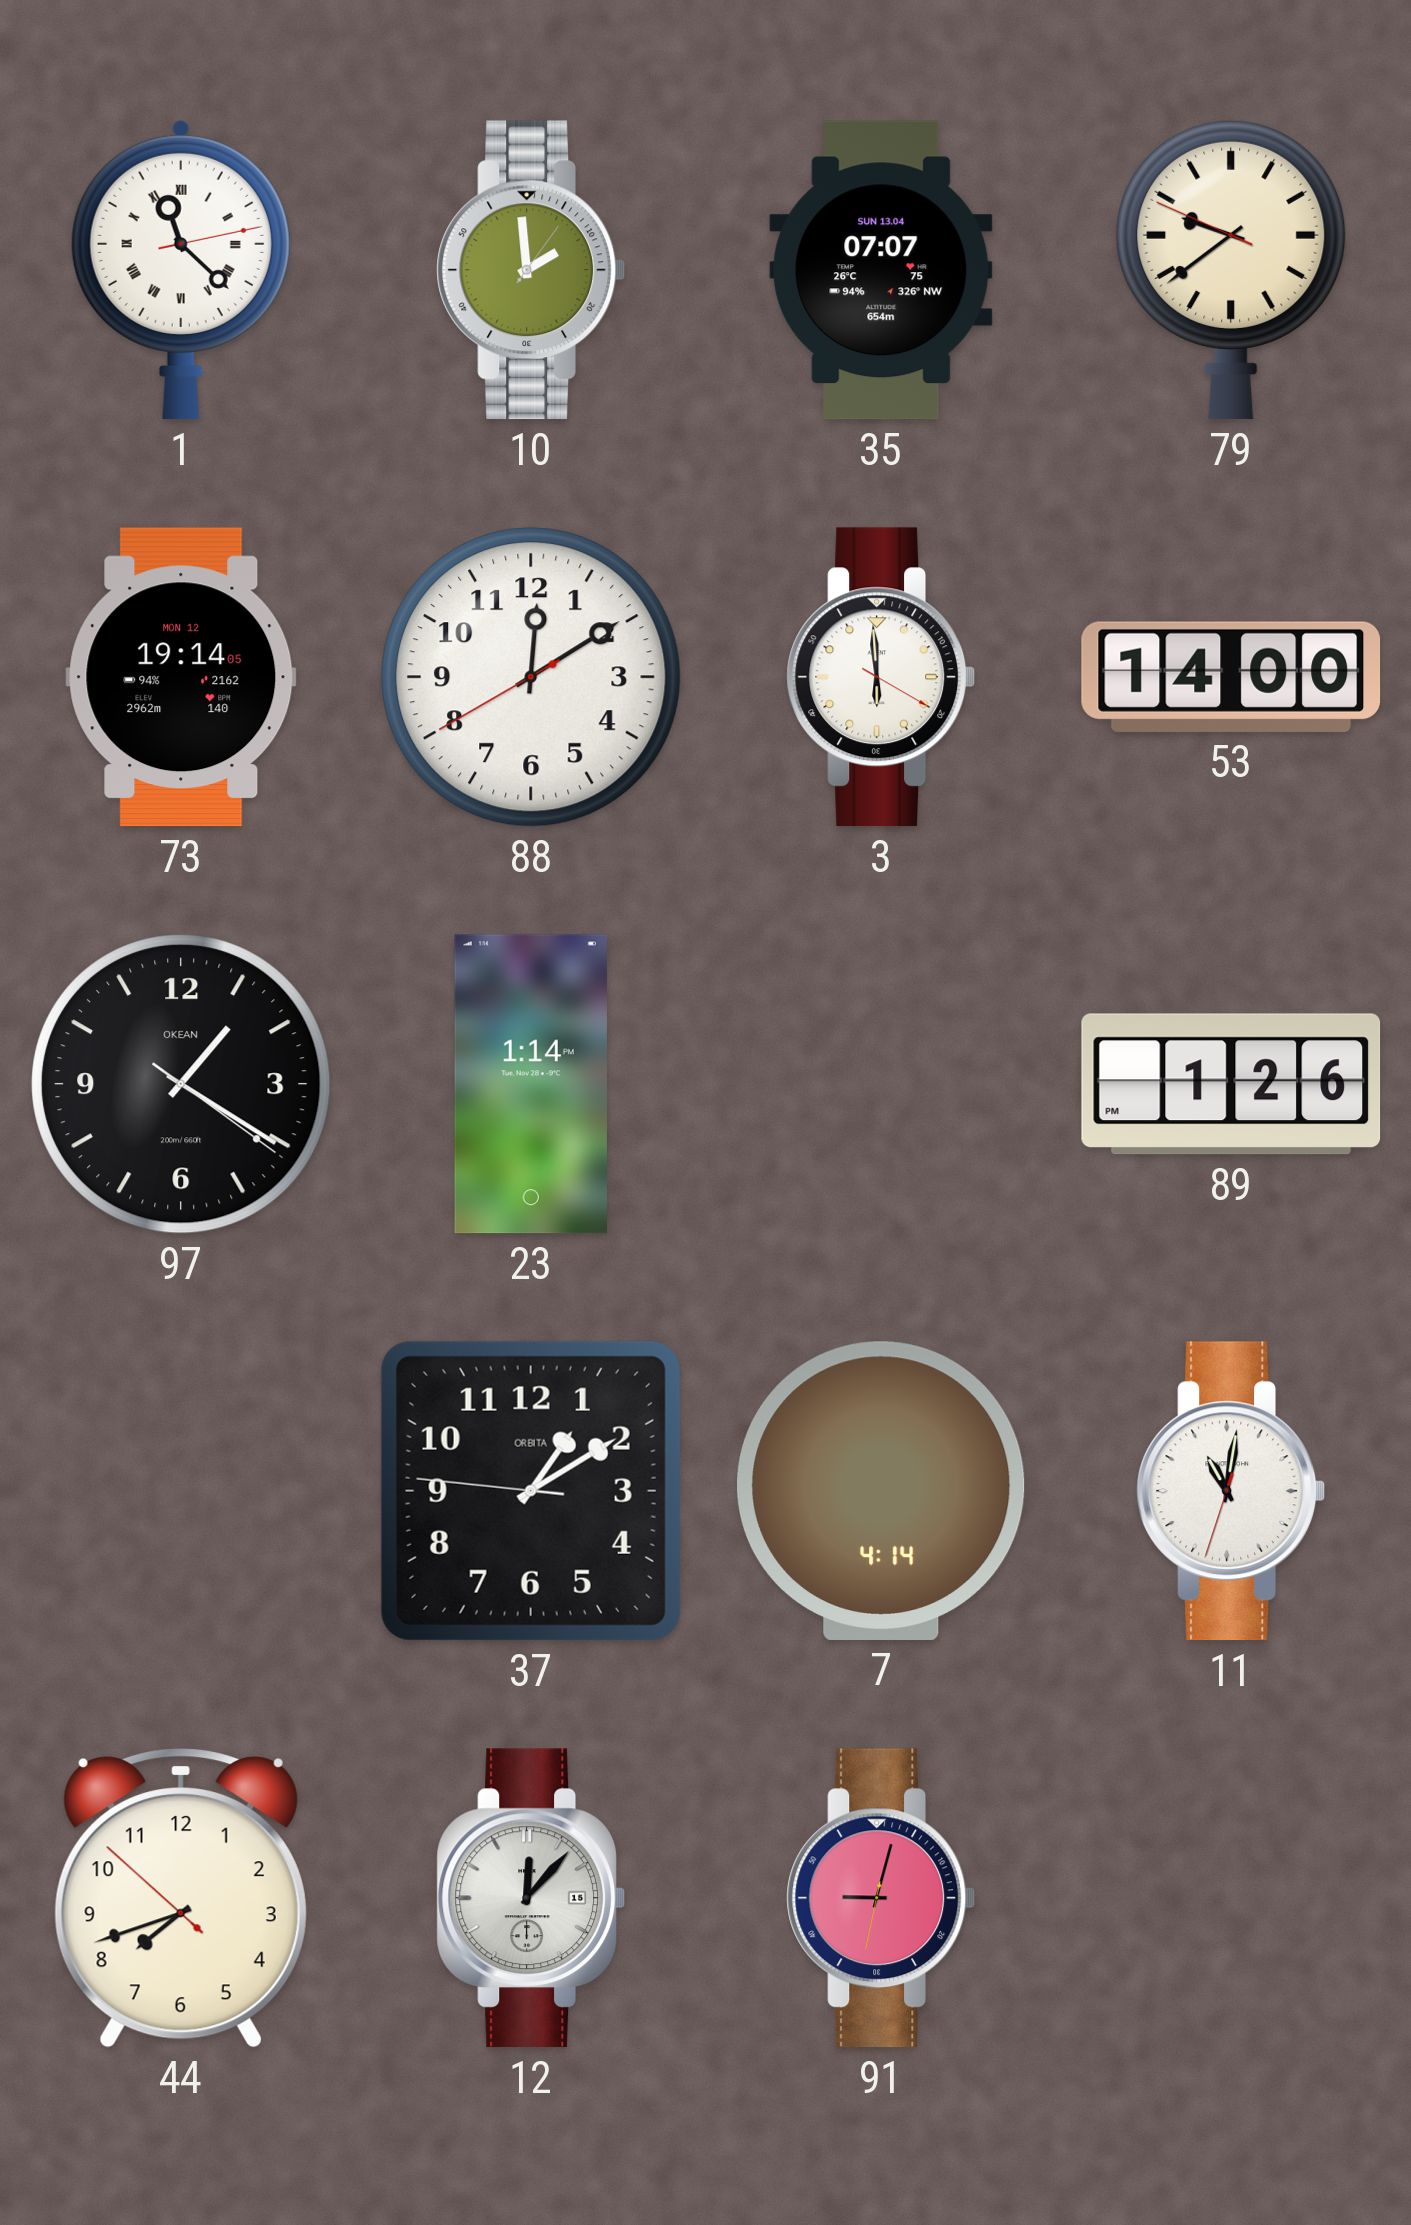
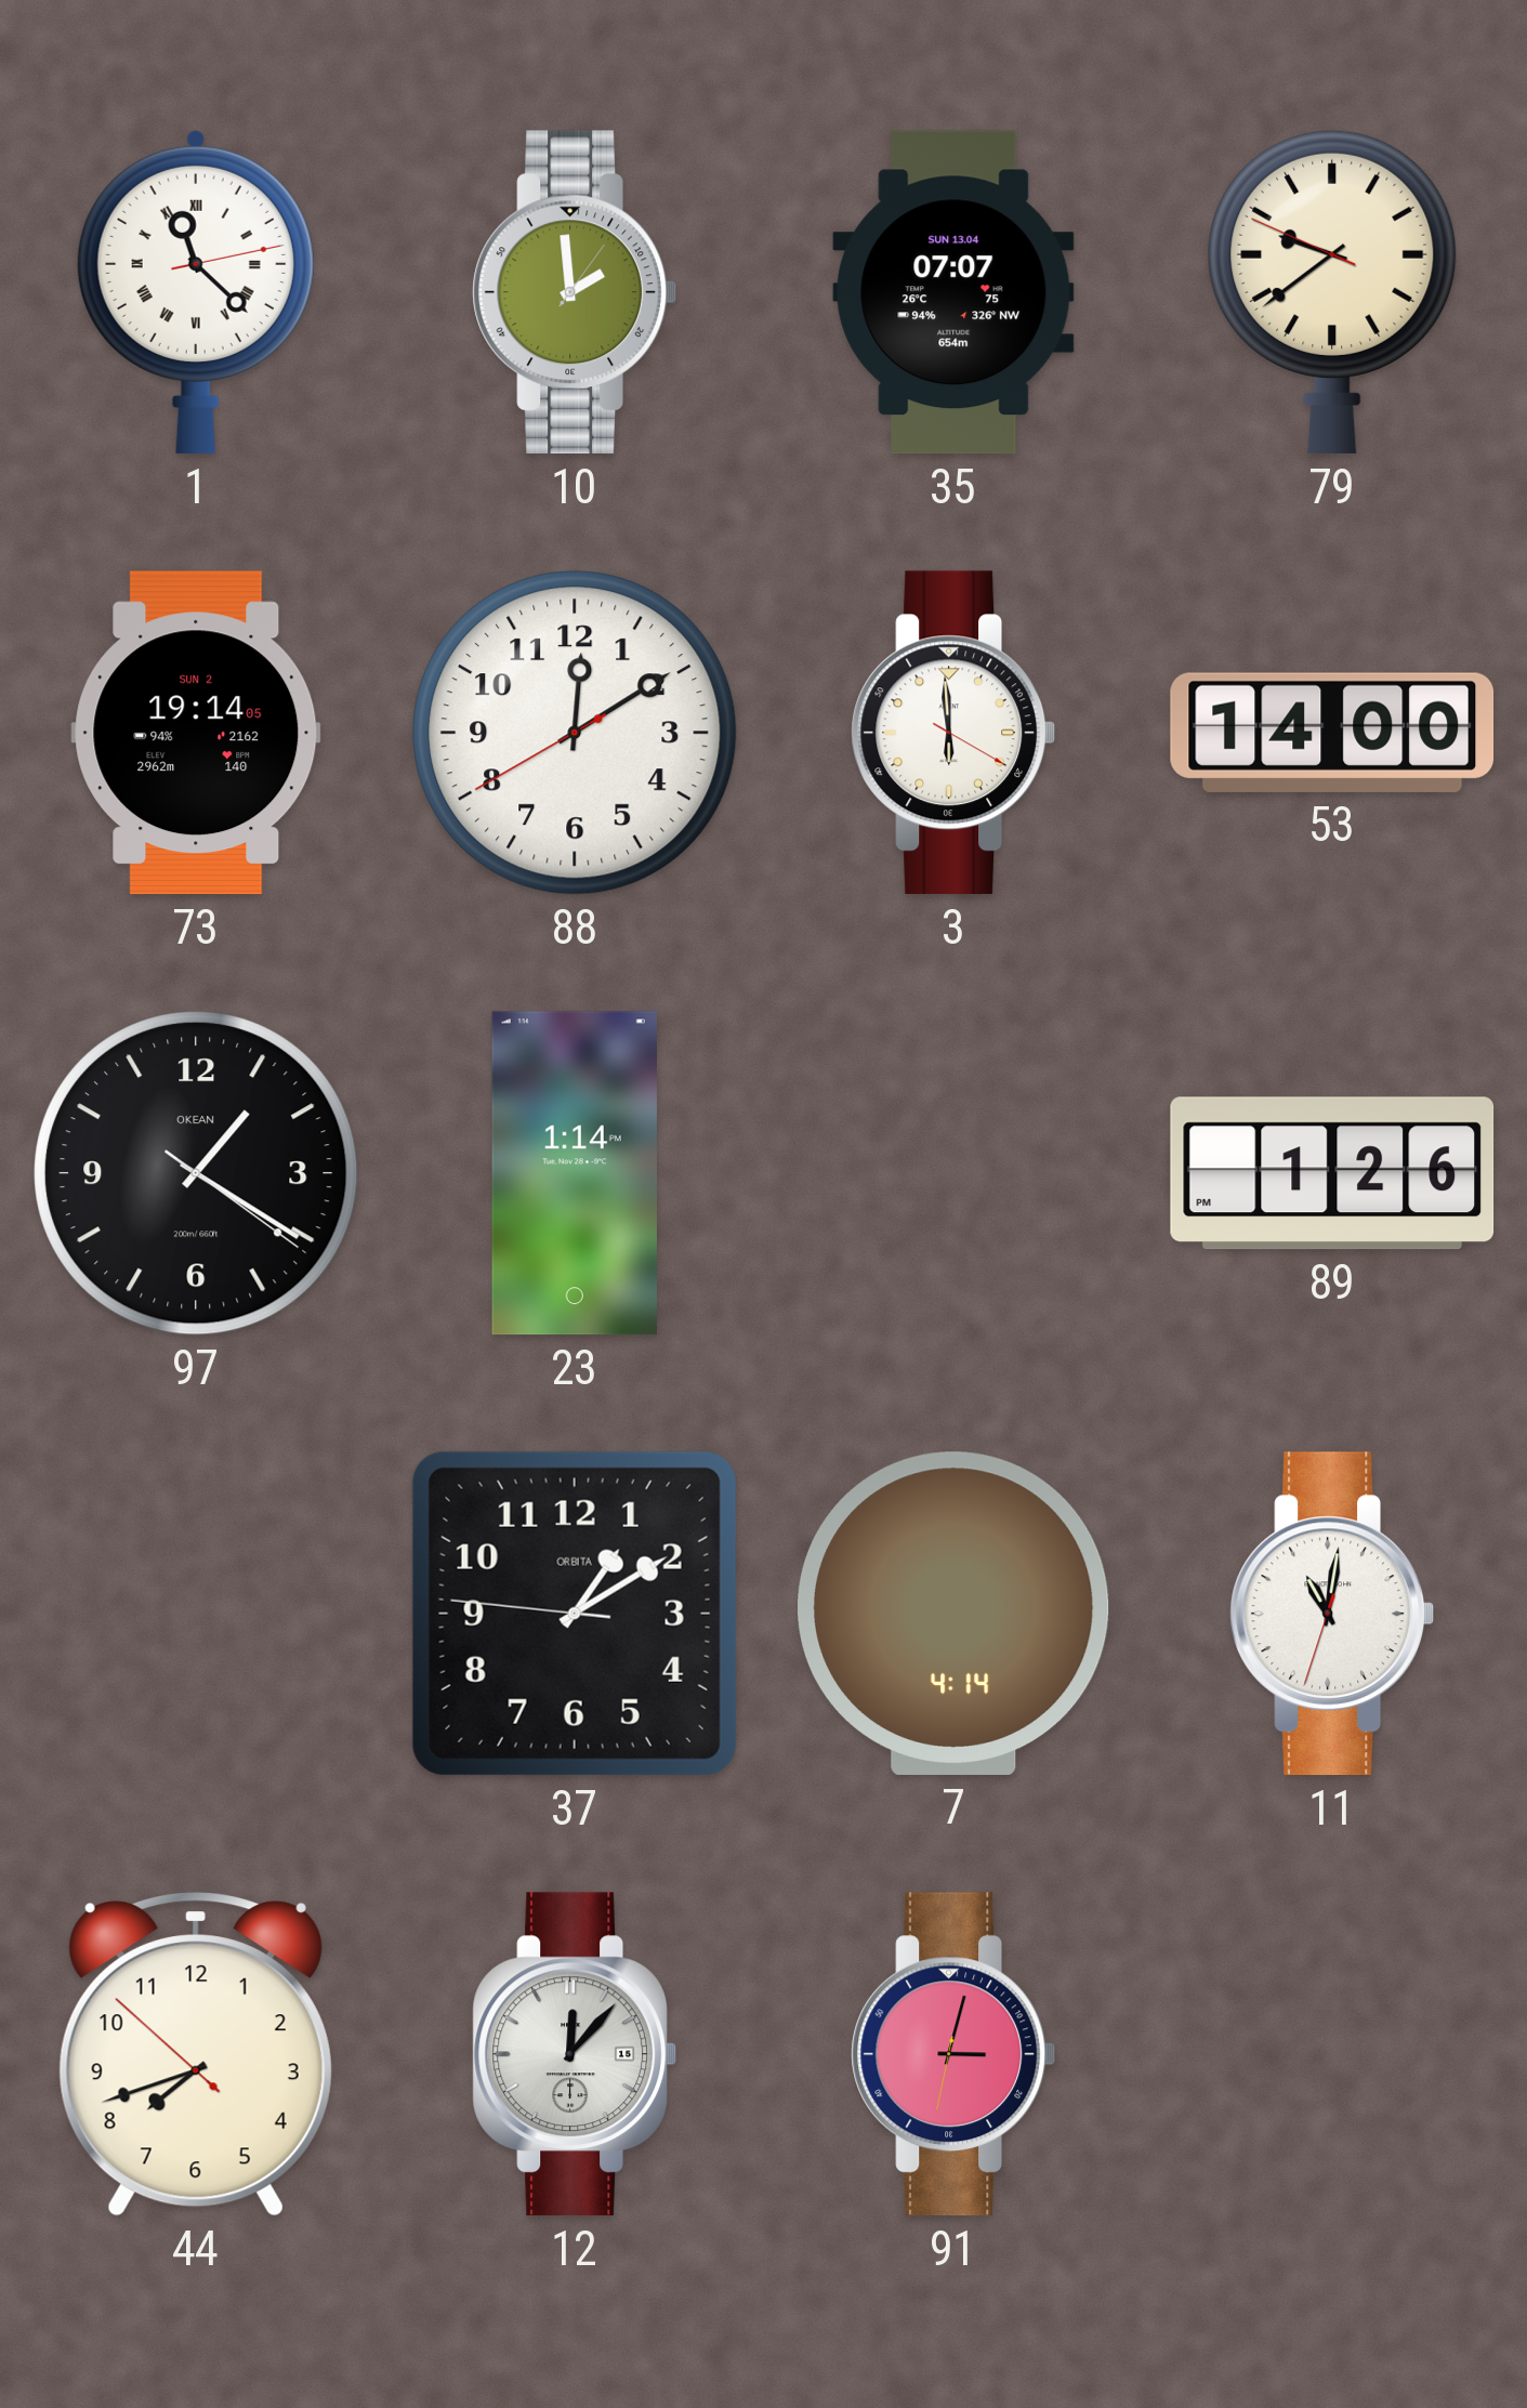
73 date: MON 12 -> SUN 2
91: 9:02 -> 3:02
